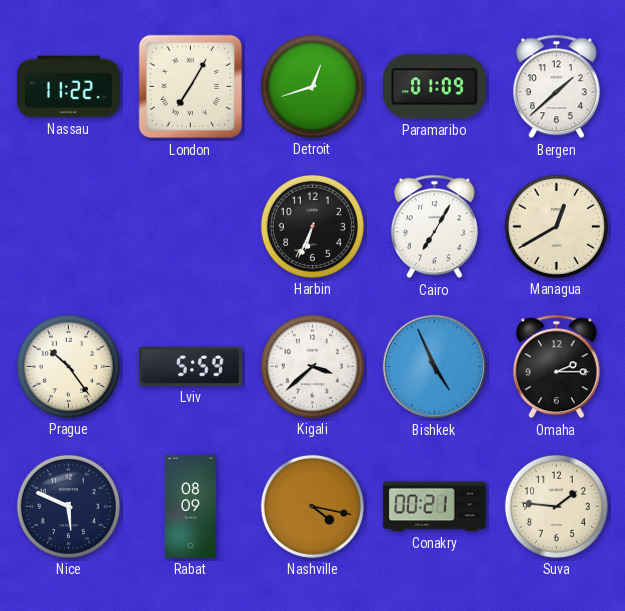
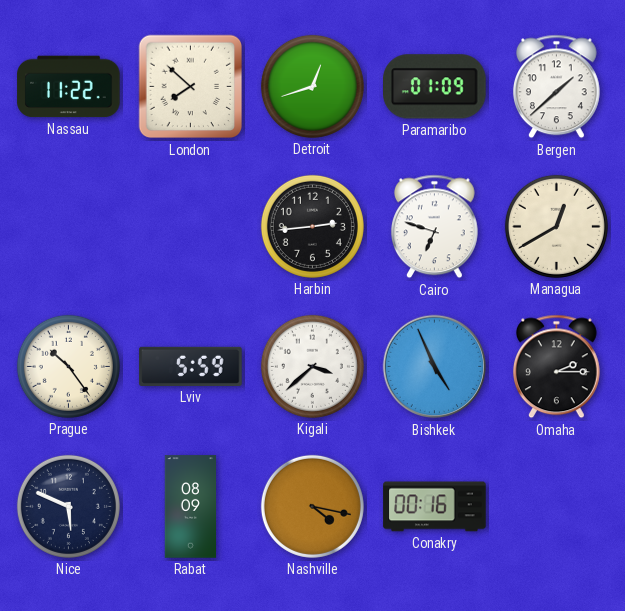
London: 7:05 -> 7:52
Harbin: 6:34 -> 2:44
Cairo: 7:05 -> 6:48
Conakry: 00:21 -> 00:16
Suva: 1:46 -> none
